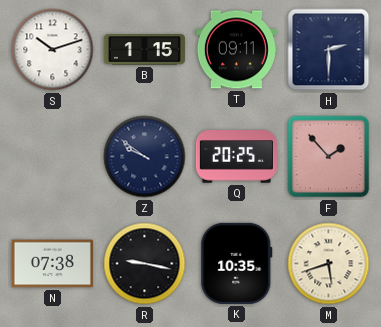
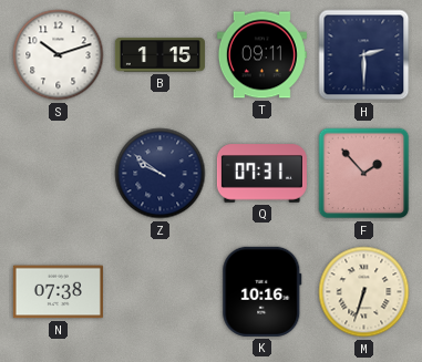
Q: 20:25 -> 07:31
R: 9:17 -> none
K: 10:35 -> 10:16
M: 5:42 -> 6:33
